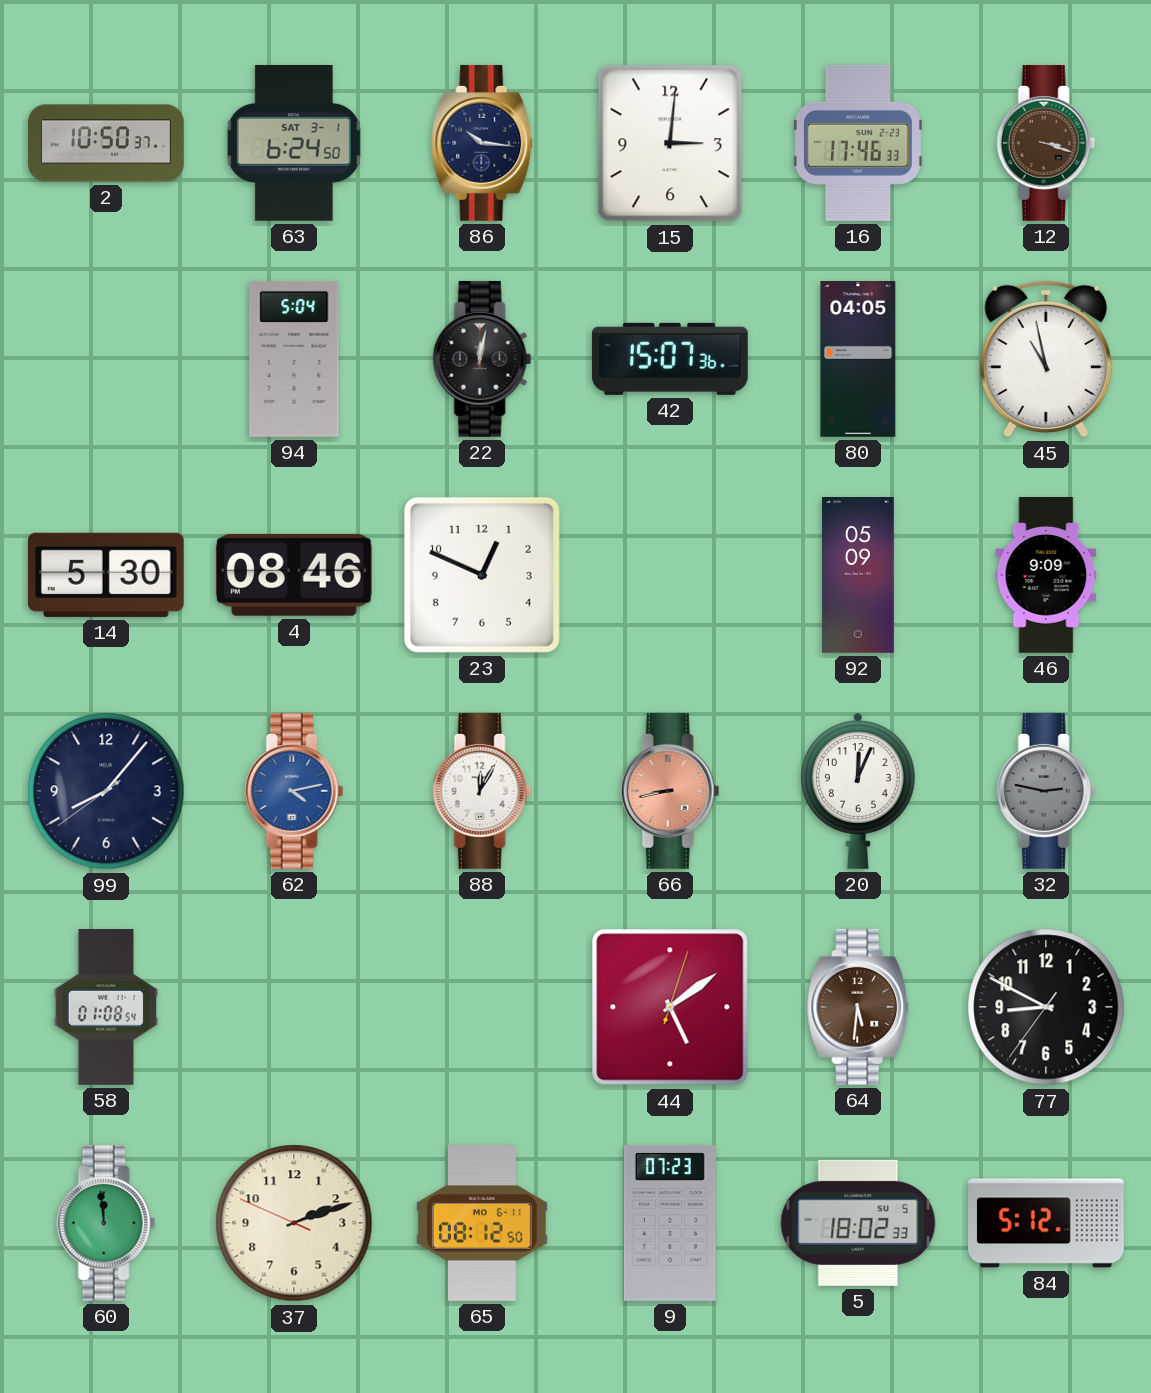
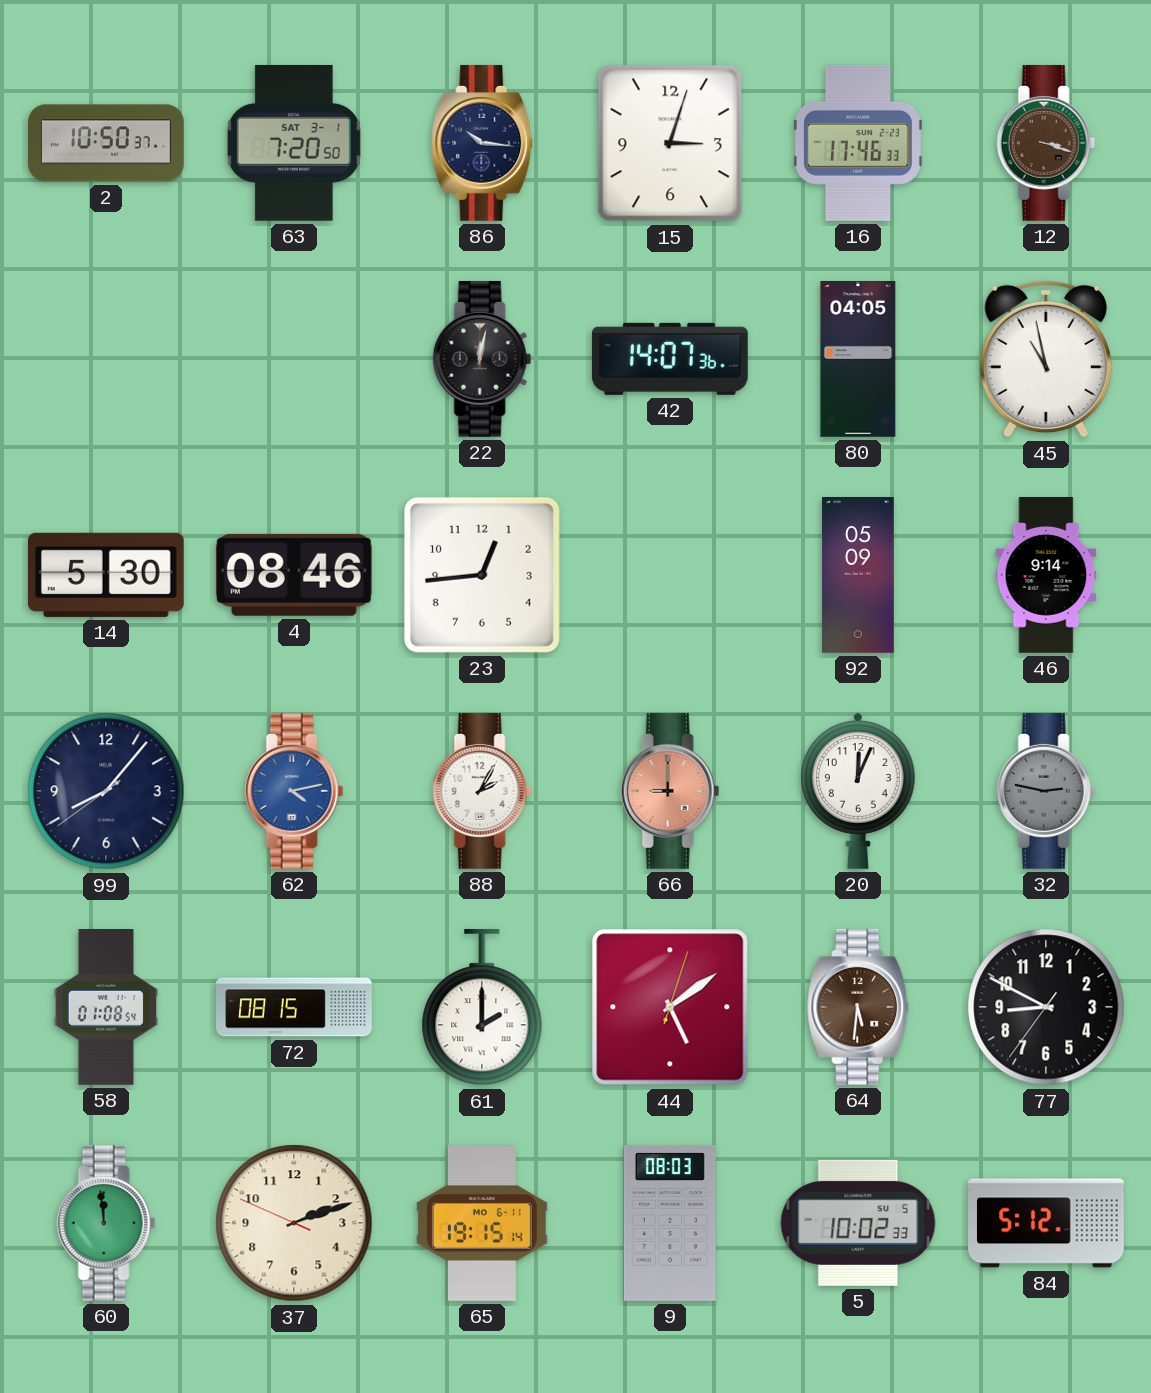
63: 6:24 -> 7:20
15: 3:01 -> 3:03
94: 5:04 -> none
42: 15:07 -> 14:07
23: 12:49 -> 12:44
46: 9:09 -> 9:14
88: 12:05 -> 2:05
66: 8:43 -> 9:00
72: none -> 08:15
61: none -> 2:00
65: 08:12 -> 19:15
9: 07:23 -> 08:03
5: 18:02 -> 10:02
